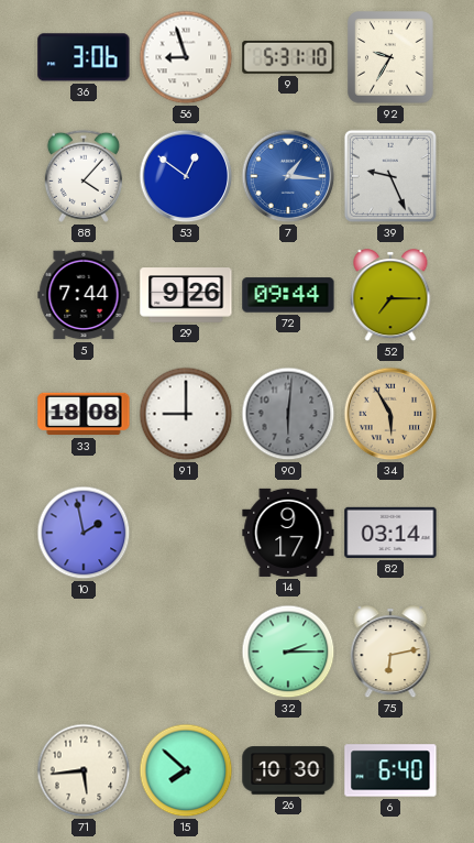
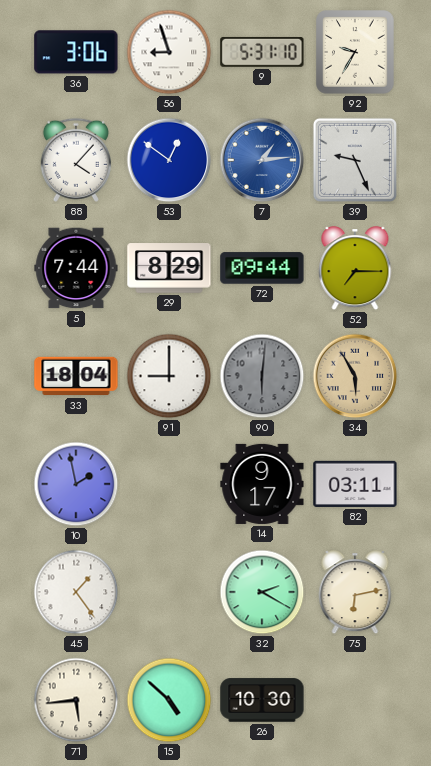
7: 1:16 -> 1:14
29: 9:26 -> 8:29
33: 18:08 -> 18:04
82: 03:14 -> 03:11
45: none -> 1:24
32: 2:15 -> 2:20
15: 7:52 -> 4:52
6: 6:40 -> none
